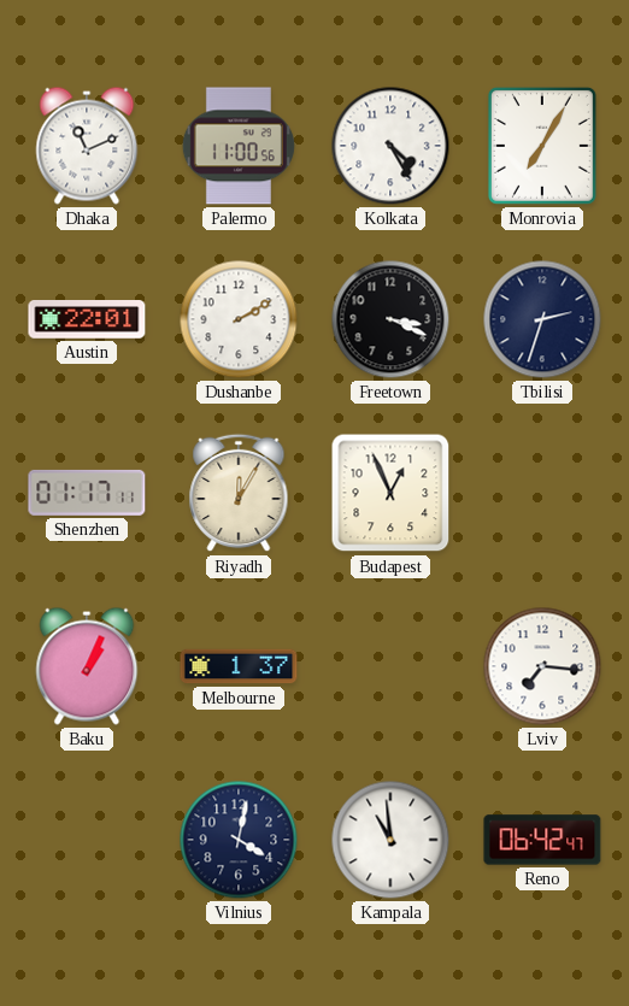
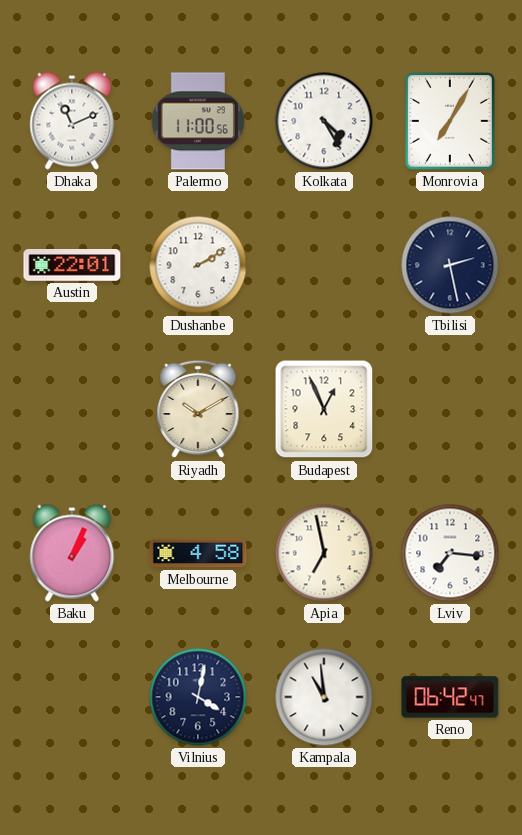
Freetown: 3:19 -> none
Tbilisi: 2:33 -> 2:28
Shenzhen: 01:17 -> none
Riyadh: 12:05 -> 10:10
Melbourne: 1:37 -> 4:58
Apia: none -> 6:58
